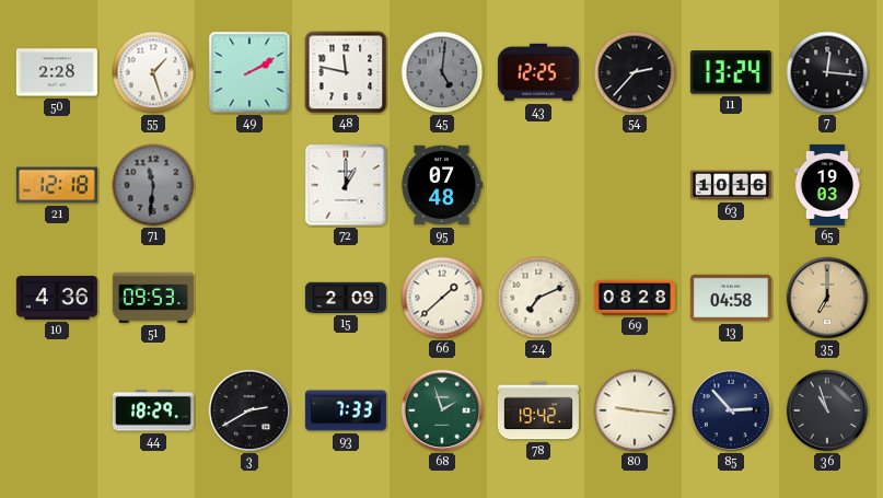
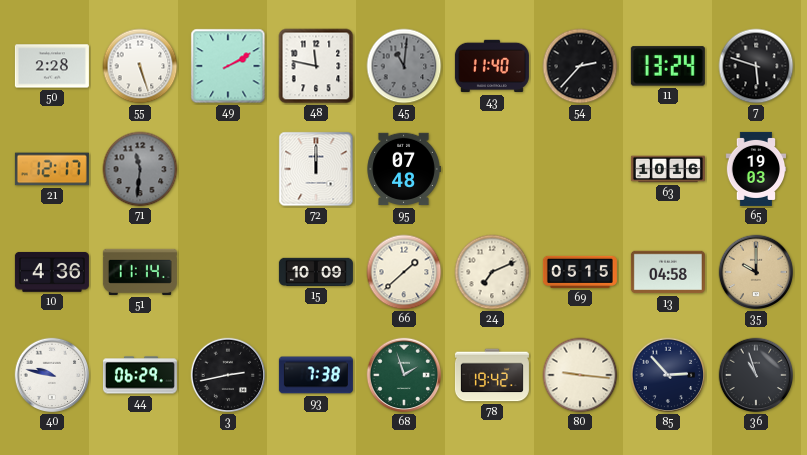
55: 1:27 -> 5:27
45: 5:01 -> 11:01
43: 12:25 -> 11:40
7: 12:16 -> 5:48
21: 12:18 -> 12:17
72: 1:00 -> 12:00
51: 09:53 -> 11:14
15: 2:09 -> 10:09
69: 08:28 -> 05:15
35: 7:00 -> 10:00
40: none -> 9:47
44: 18:29 -> 06:29
3: 2:40 -> 2:43
93: 7:33 -> 7:38
